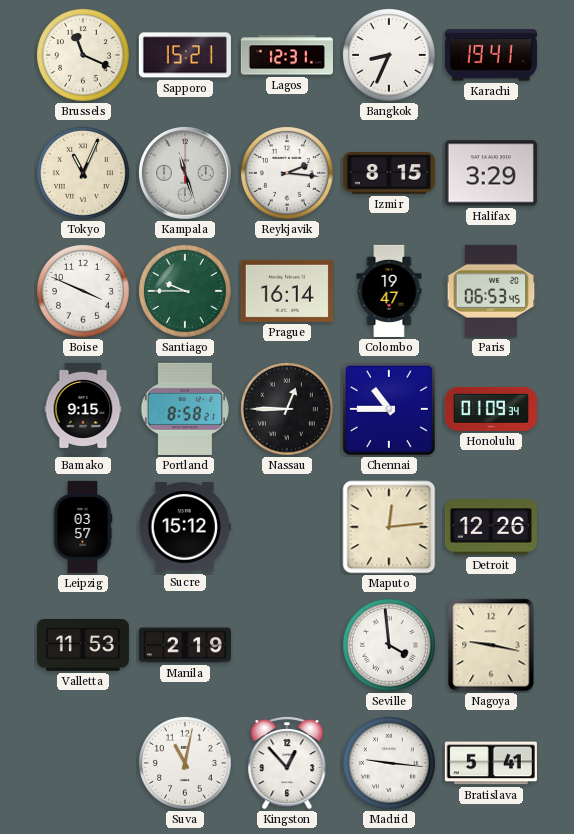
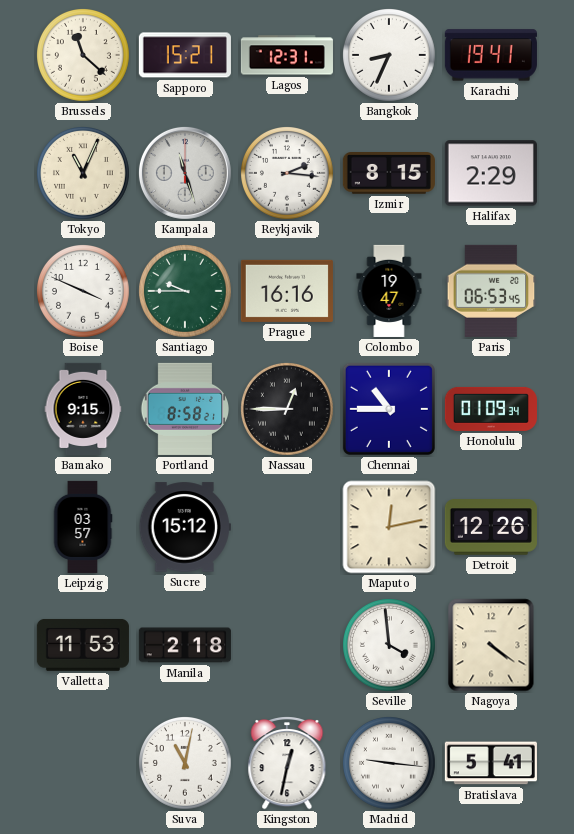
Brussels: 11:19 -> 11:22
Halifax: 3:29 -> 2:29
Prague: 16:14 -> 16:16
Maputo: 12:14 -> 12:13
Manila: 2:19 -> 2:18
Nagoya: 9:17 -> 4:21
Kingston: 12:53 -> 12:32
